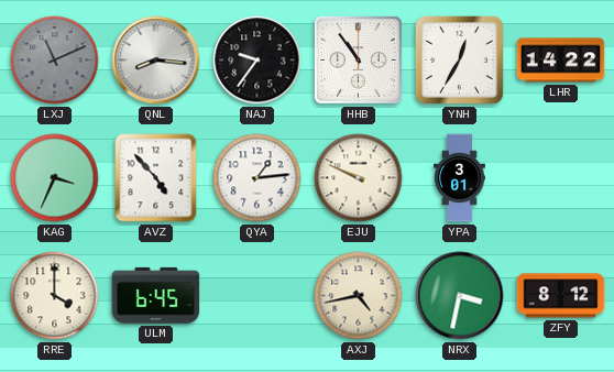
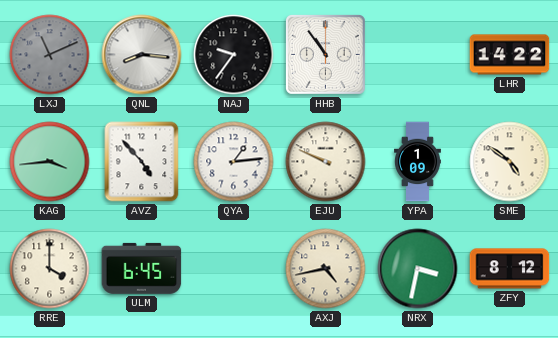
YNH: 12:35 -> none
KAG: 3:34 -> 3:44
YPA: 3:01 -> 1:09
SME: none -> 4:51
